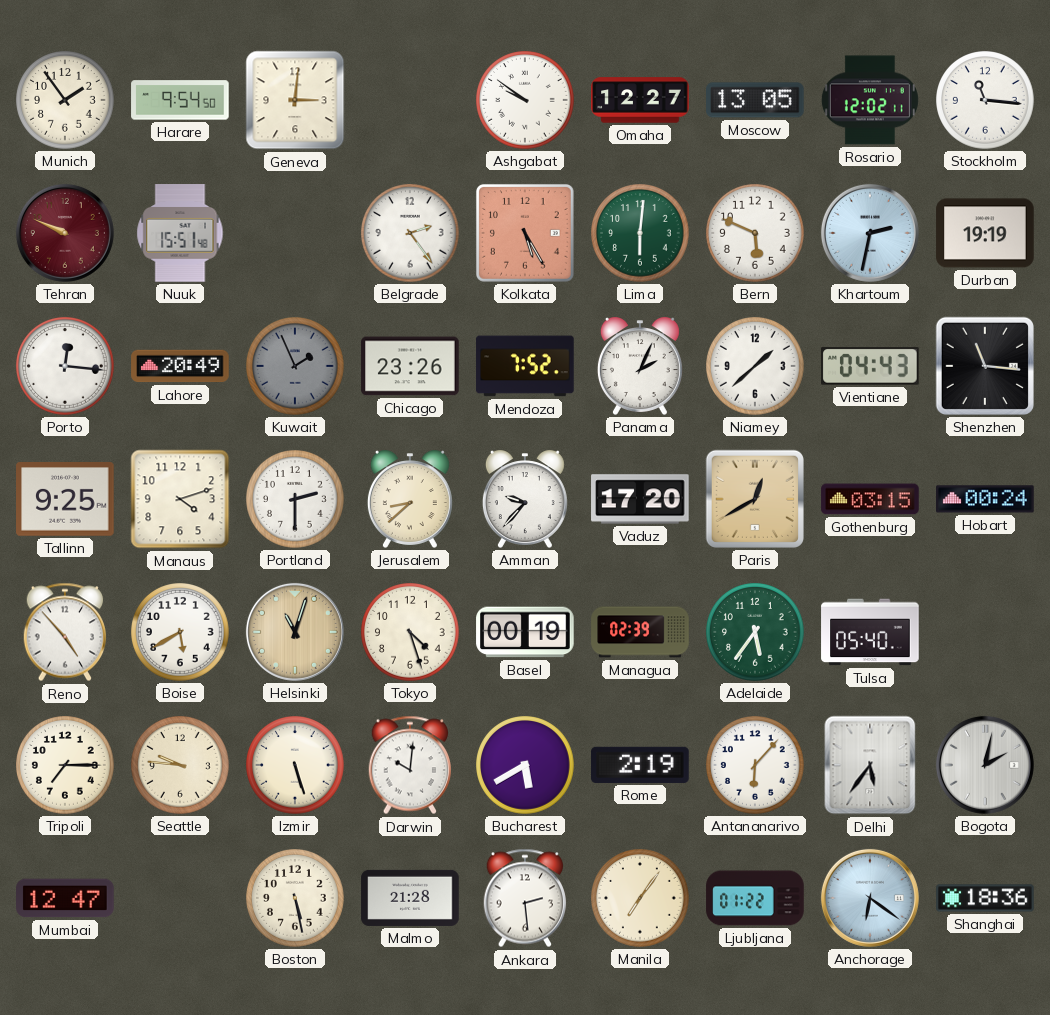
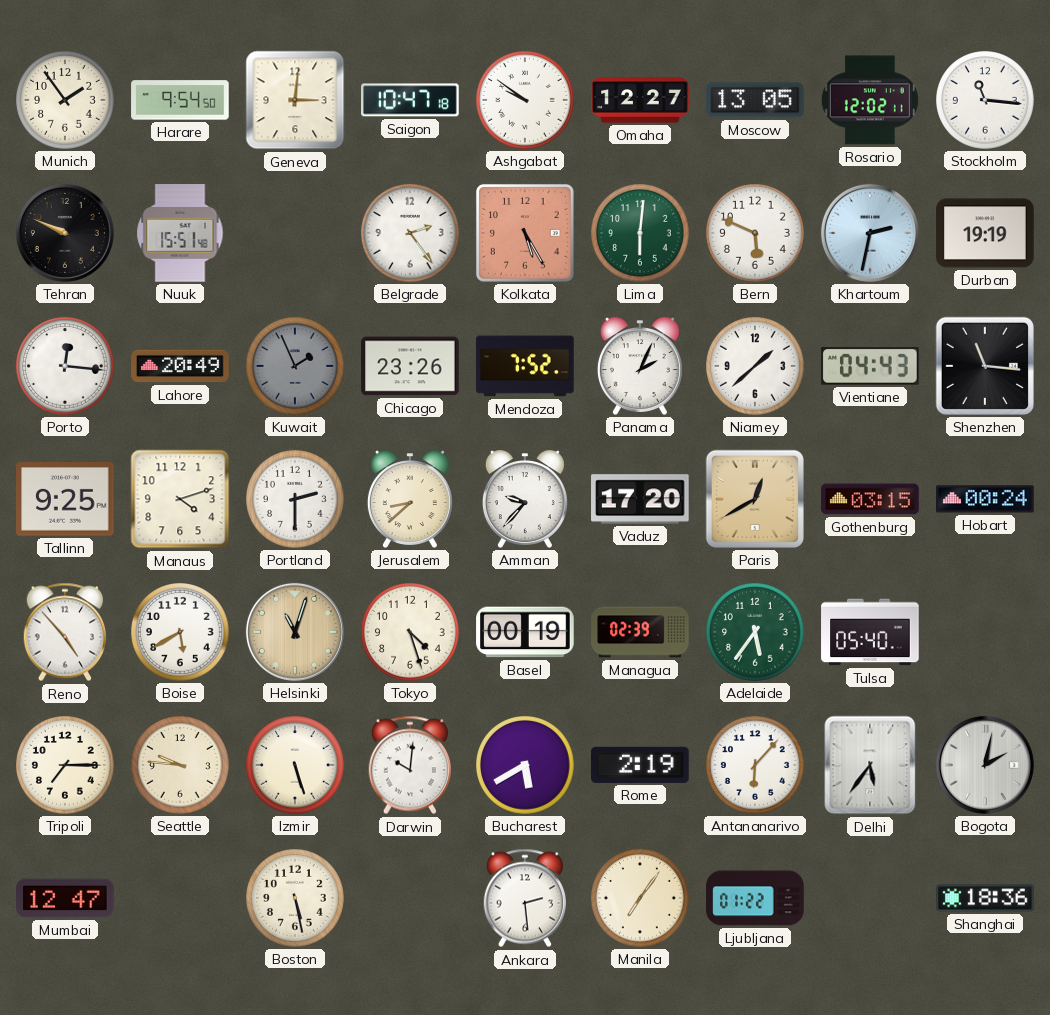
Saigon: none -> 10:47
Tehran dial: burgundy -> black
Malmo: 21:28 -> none
Anchorage: 6:21 -> none
